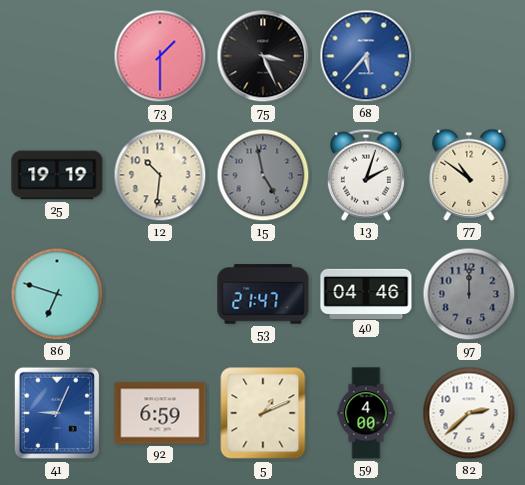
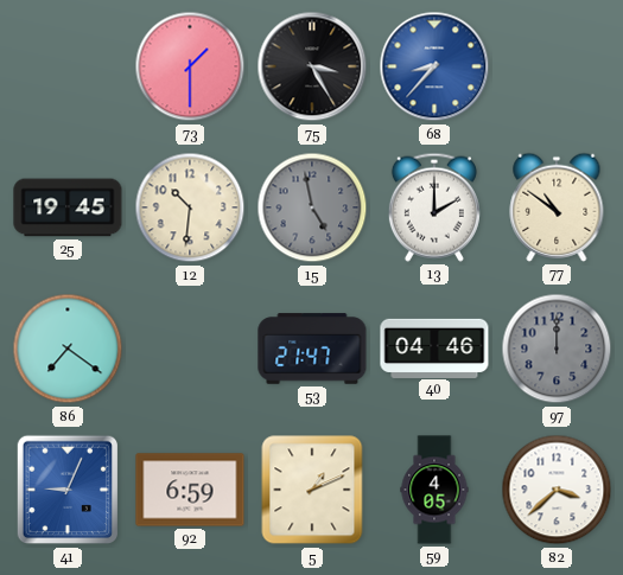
75: 3:26 -> 3:25
68: 5:37 -> 8:37
25: 19:19 -> 19:45
13: 2:03 -> 2:00
86: 6:48 -> 7:21
59: 4:00 -> 4:05
82: 2:38 -> 3:38
